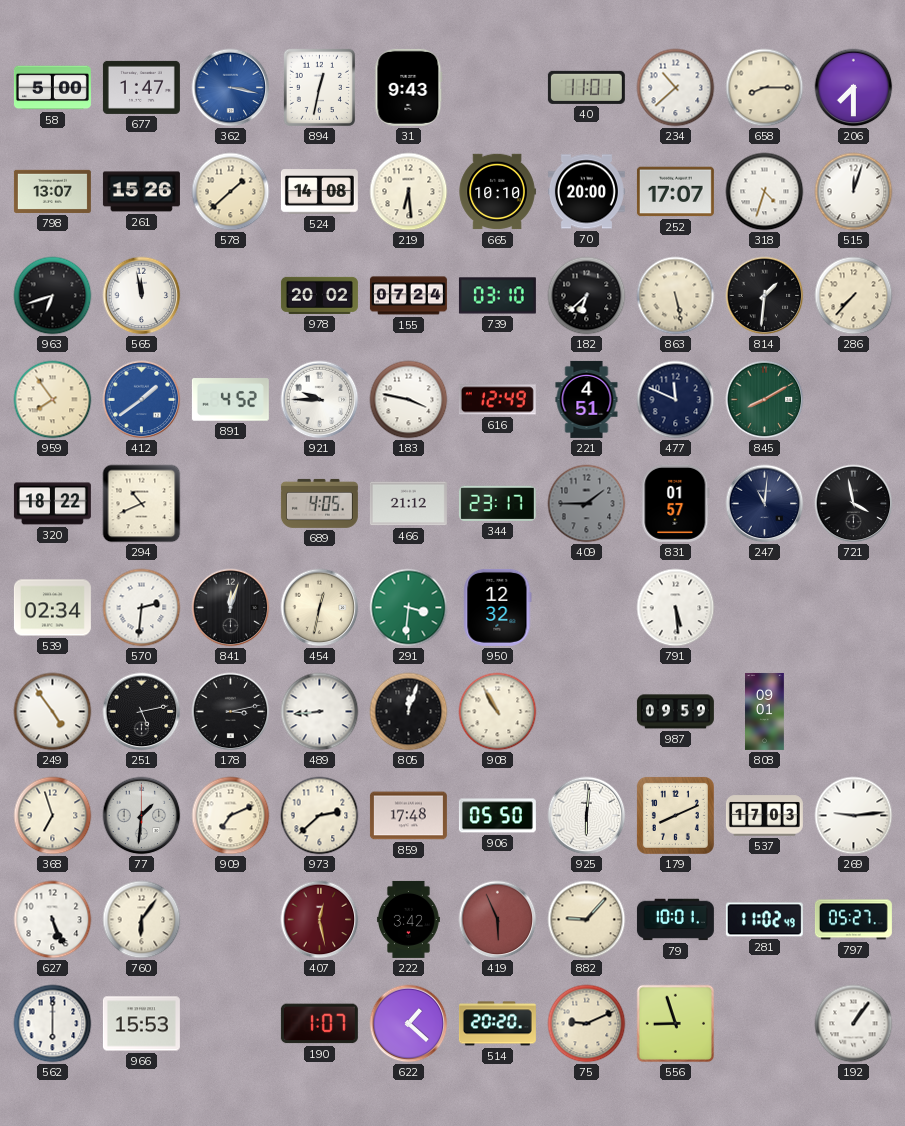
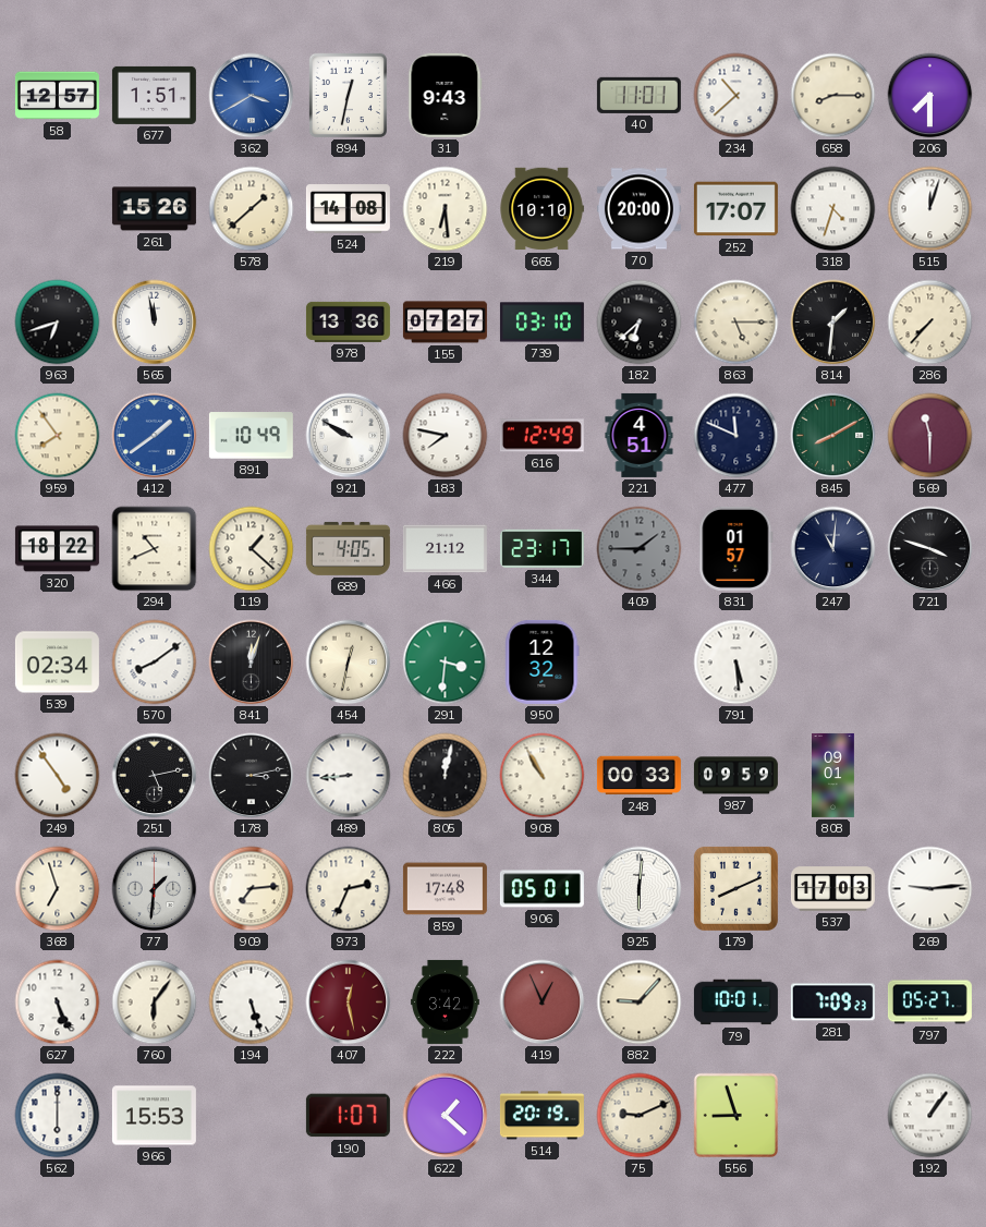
58: 5:00 -> 12:57
677: 1:47 -> 1:51
362: 3:17 -> 3:40
798: 13:07 -> none
978: 20:02 -> 13:36
155: 07:24 -> 07:27
863: 5:28 -> 5:15
891: 4:52 -> 10:49
921: 9:45 -> 9:50
183: 3:47 -> 7:47
569: none -> 11:30
119: none -> 1:22
721: 3:58 -> 3:48
570: 2:31 -> 8:09
805: 12:03 -> 12:02
248: none -> 00:33
909: 7:11 -> 7:14
973: 2:38 -> 2:34
906: 05:50 -> 05:01
194: none -> 5:27
419: 5:56 -> 12:56
281: 11:02 -> 7:09
514: 20:20 -> 20:19
